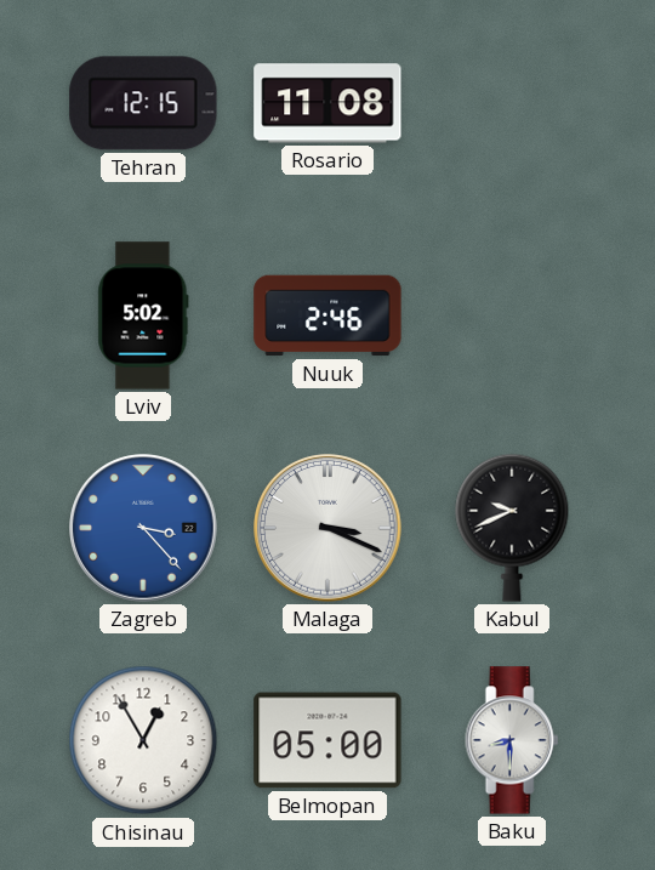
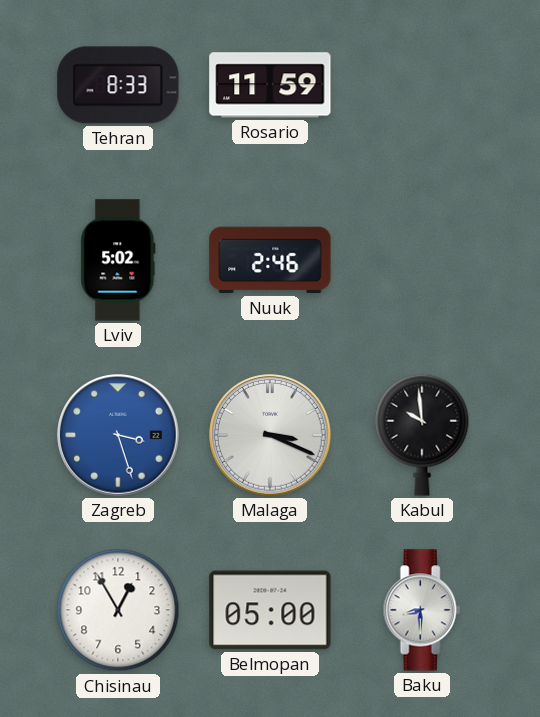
Tehran: 12:15 -> 8:33
Rosario: 11:08 -> 11:59
Zagreb: 3:23 -> 3:27
Kabul: 9:41 -> 9:59
